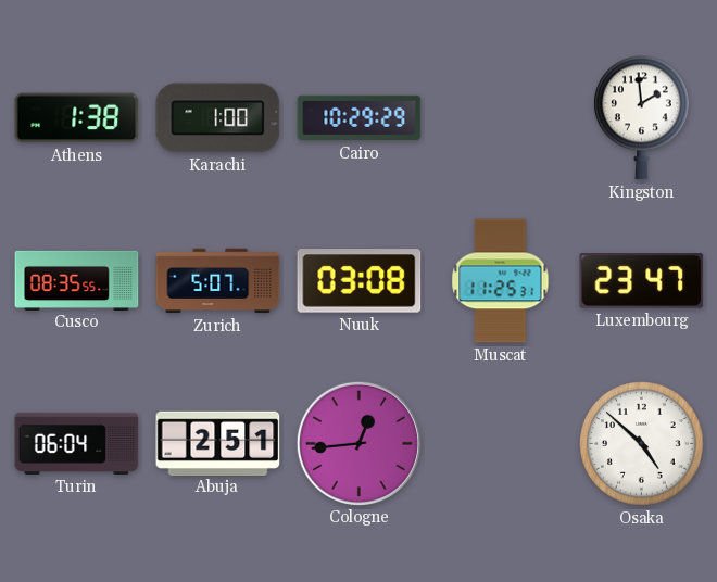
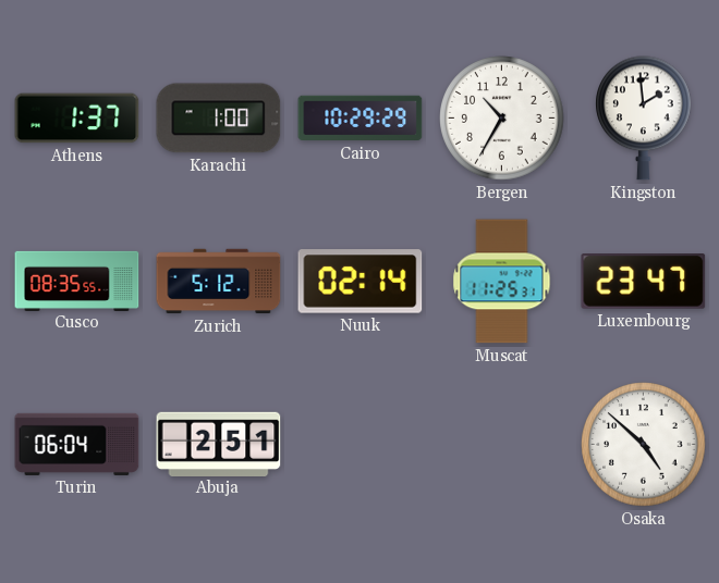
Athens: 1:38 -> 1:37
Bergen: none -> 10:35
Zurich: 5:07 -> 5:12
Nuuk: 03:08 -> 02:14
Cologne: 12:44 -> none
